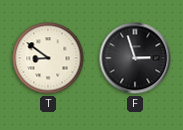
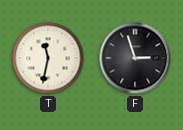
T: 8:51 -> 11:32
